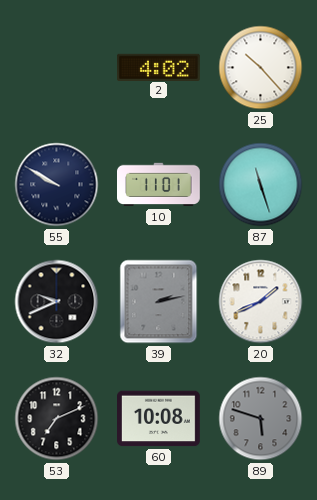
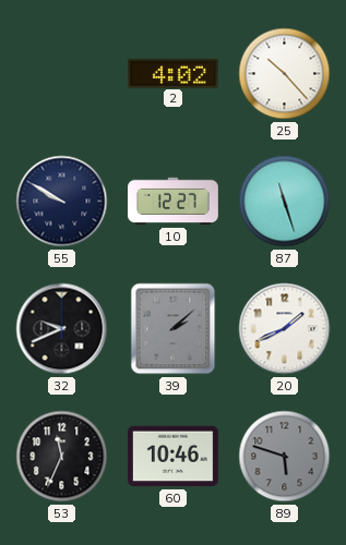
10: 11:01 -> 12:27
39: 2:13 -> 2:08
53: 7:11 -> 11:34
60: 10:08 -> 10:46
